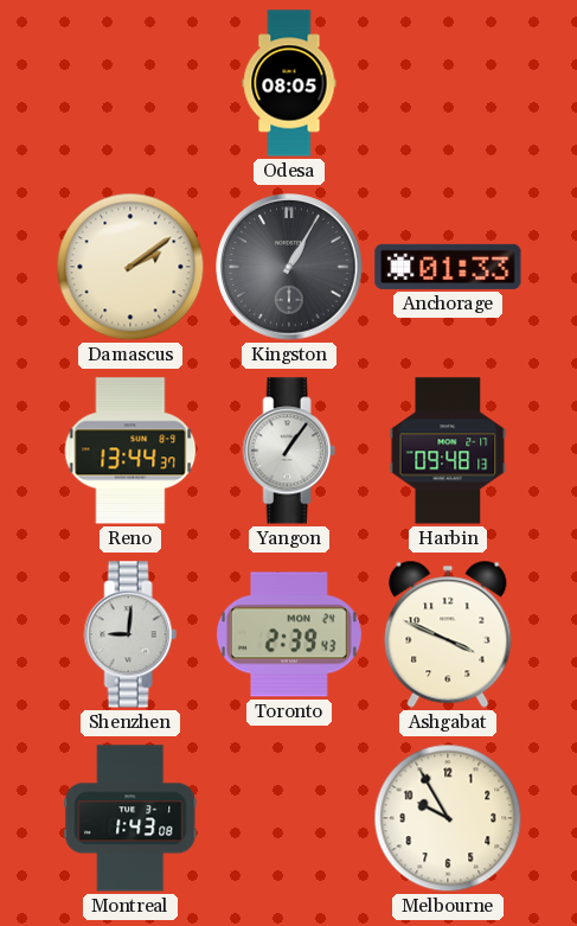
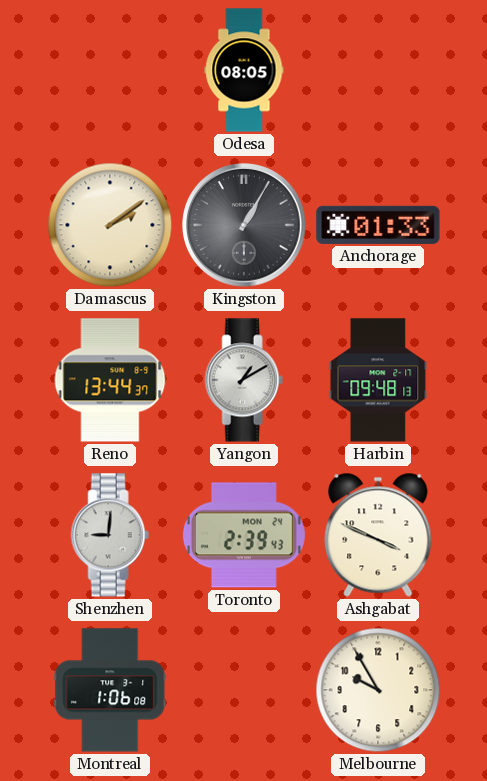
Yangon: 1:06 -> 1:10
Montreal: 1:43 -> 1:06
